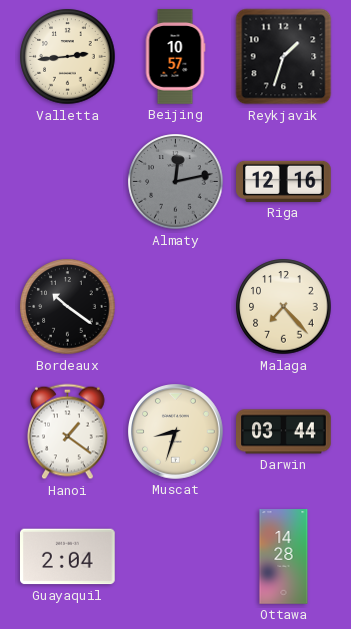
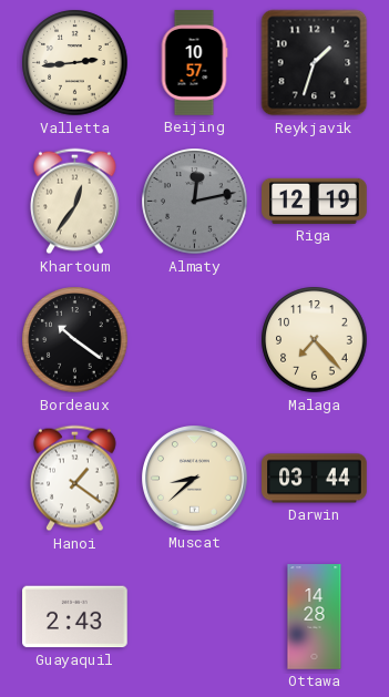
Khartoum: none -> 12:36
Riga: 12:16 -> 12:19
Muscat: 8:33 -> 8:38
Guayaquil: 2:04 -> 2:43
